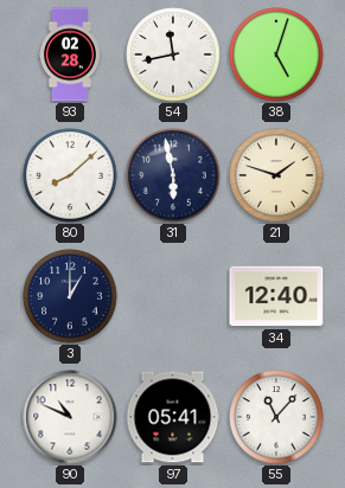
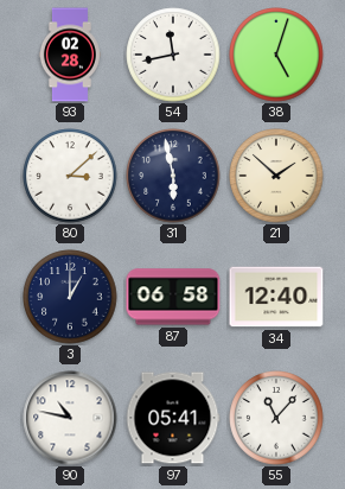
80: 8:08 -> 3:08
21: 1:48 -> 1:52
87: none -> 06:58
90: 10:49 -> 10:47
